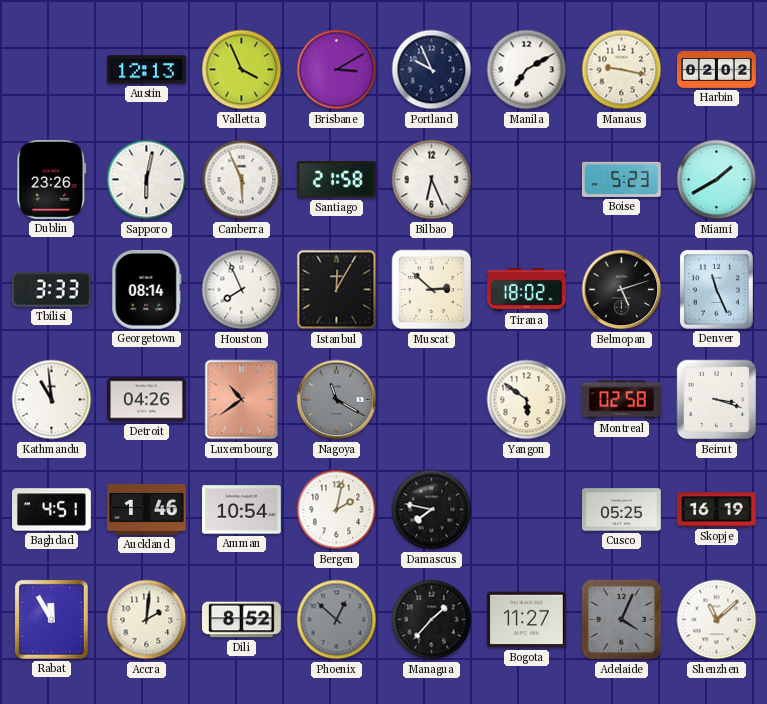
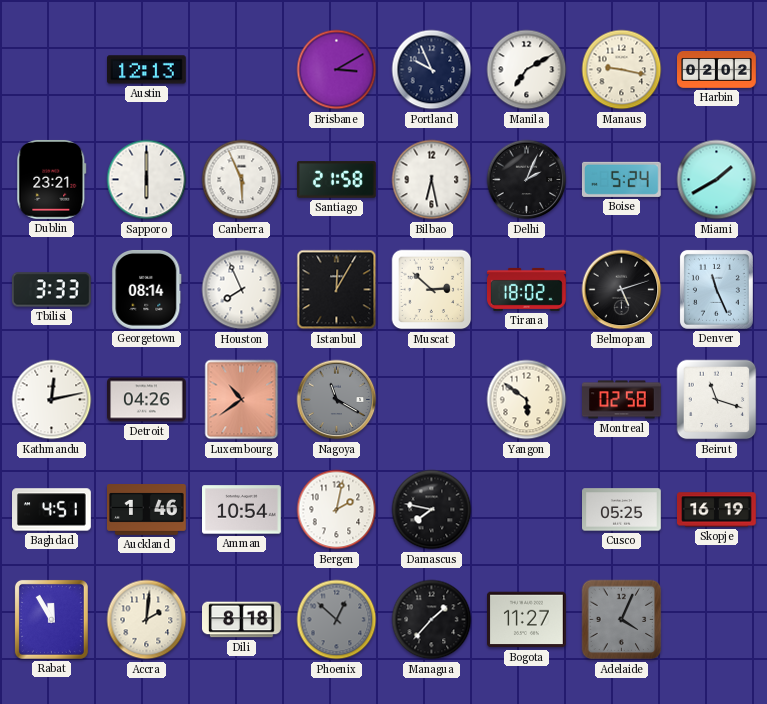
Valletta: 3:56 -> none
Dublin: 23:26 -> 23:21
Sapporo: 6:02 -> 6:00
Bilbao: 6:26 -> 6:28
Delhi: none -> 2:04
Boise: 5:23 -> 5:24
Kathmandu: 10:59 -> 12:13
Beirut: 3:18 -> 11:18
Dili: 8:52 -> 8:18
Shenzhen: 11:08 -> none
